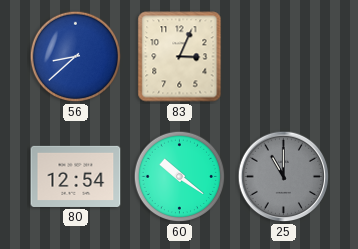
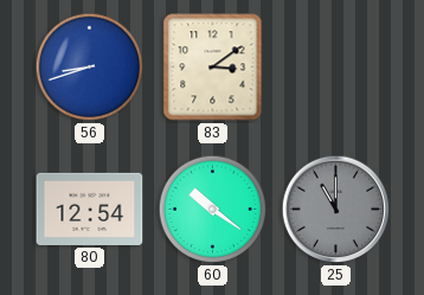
56: 8:38 -> 8:42
83: 3:04 -> 3:09
